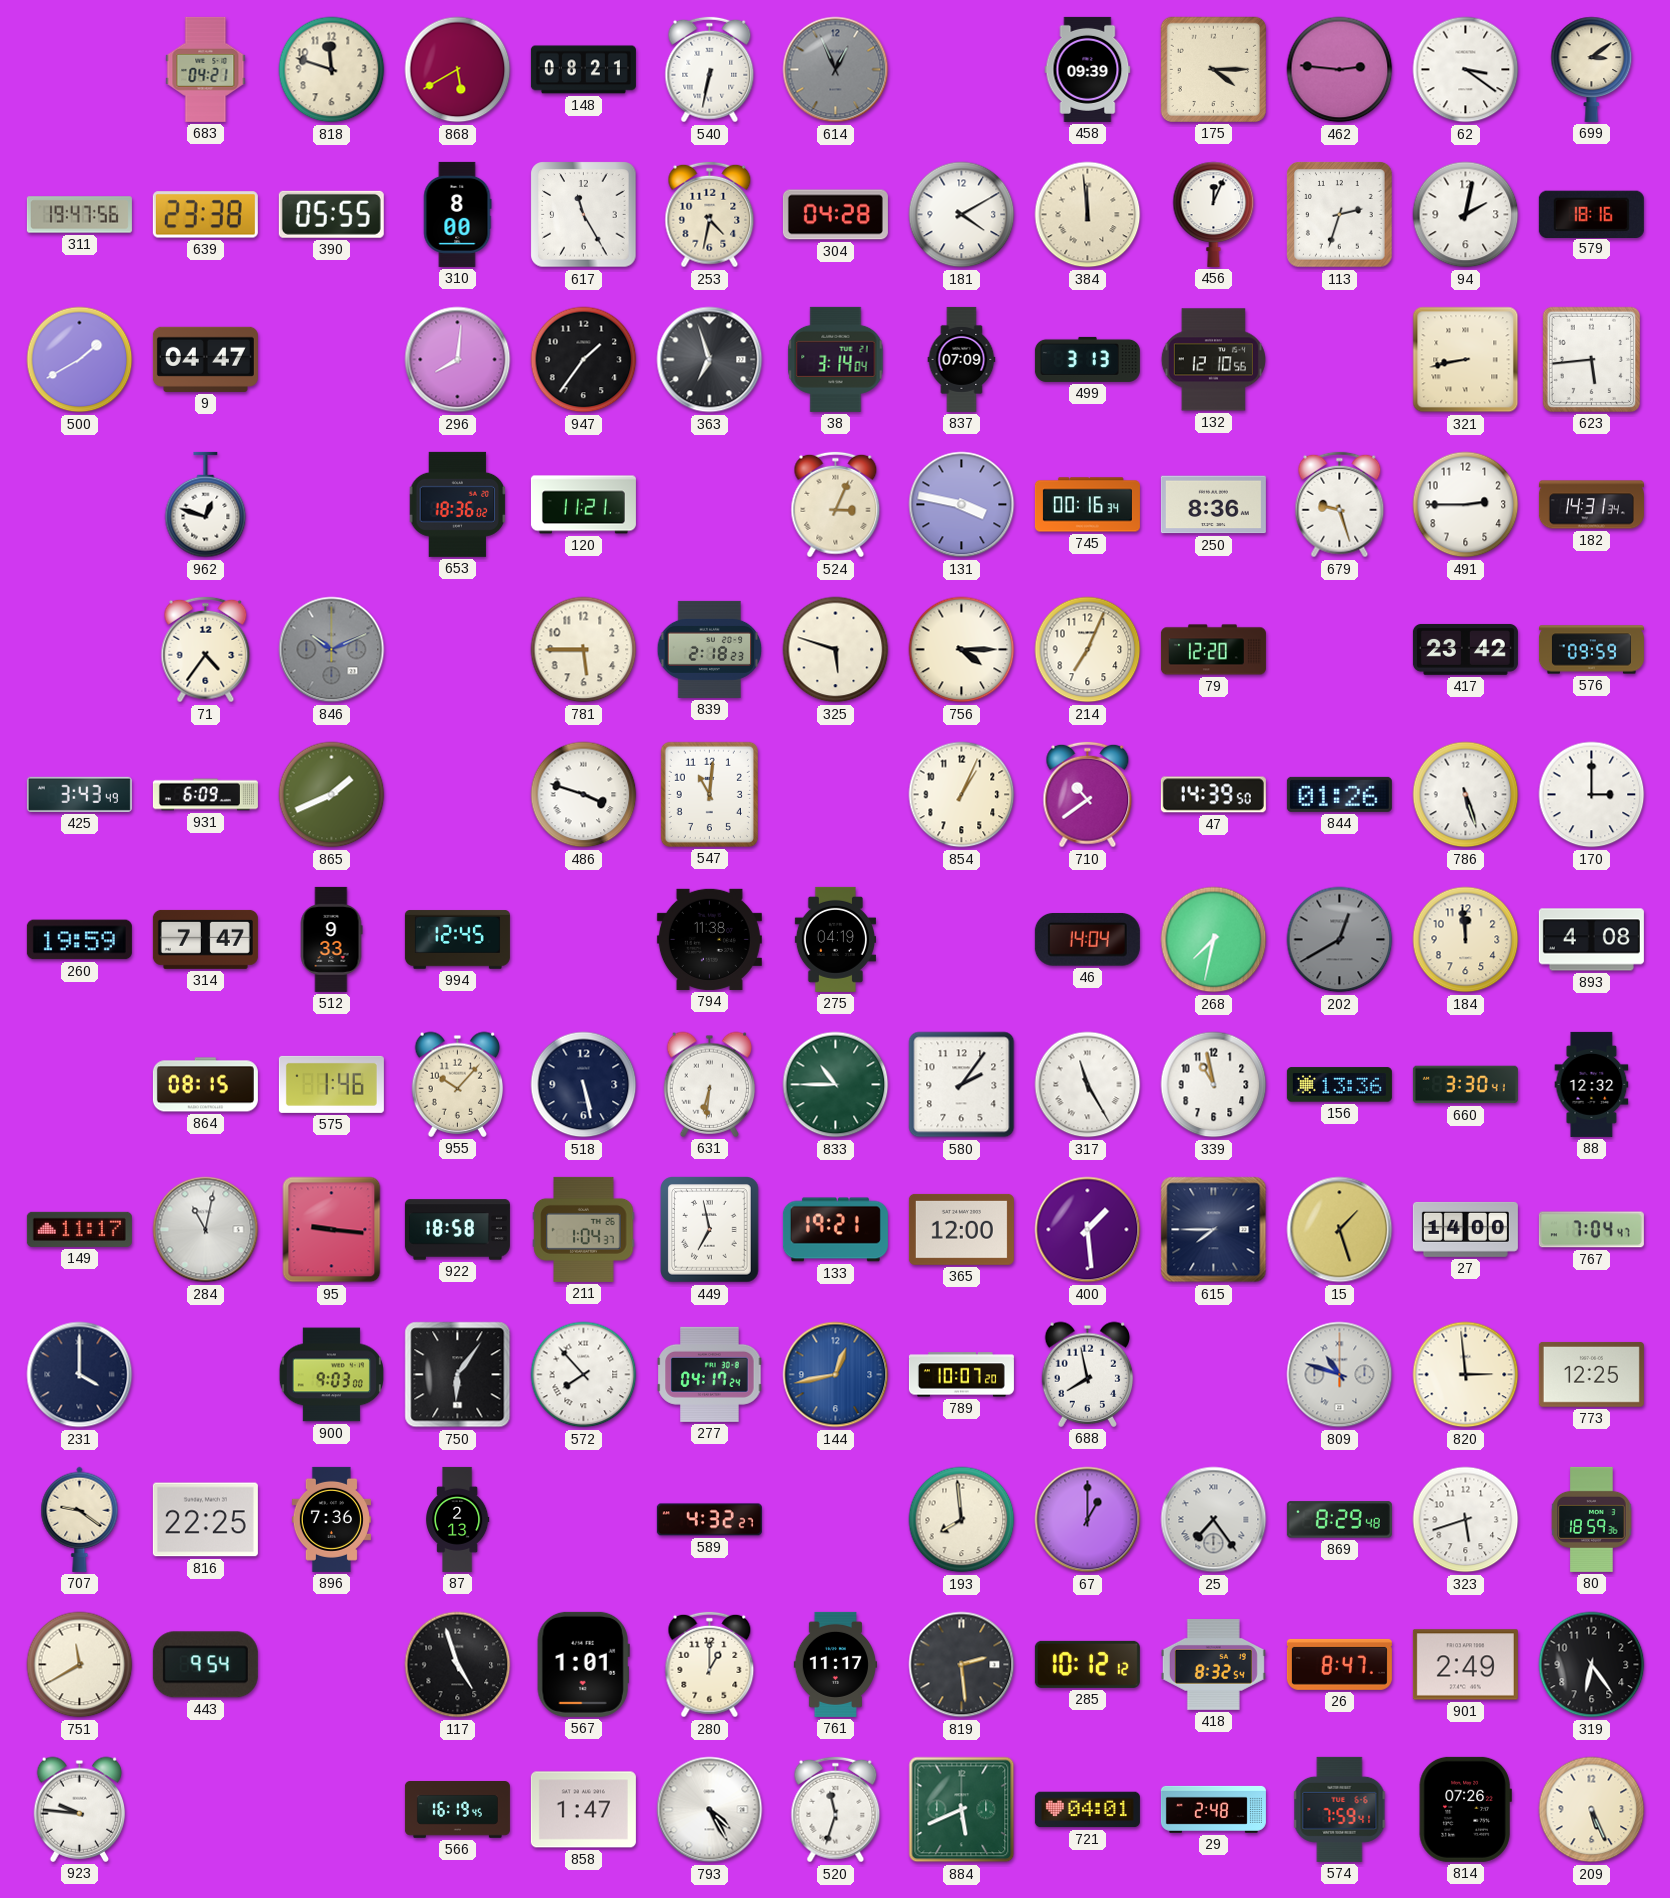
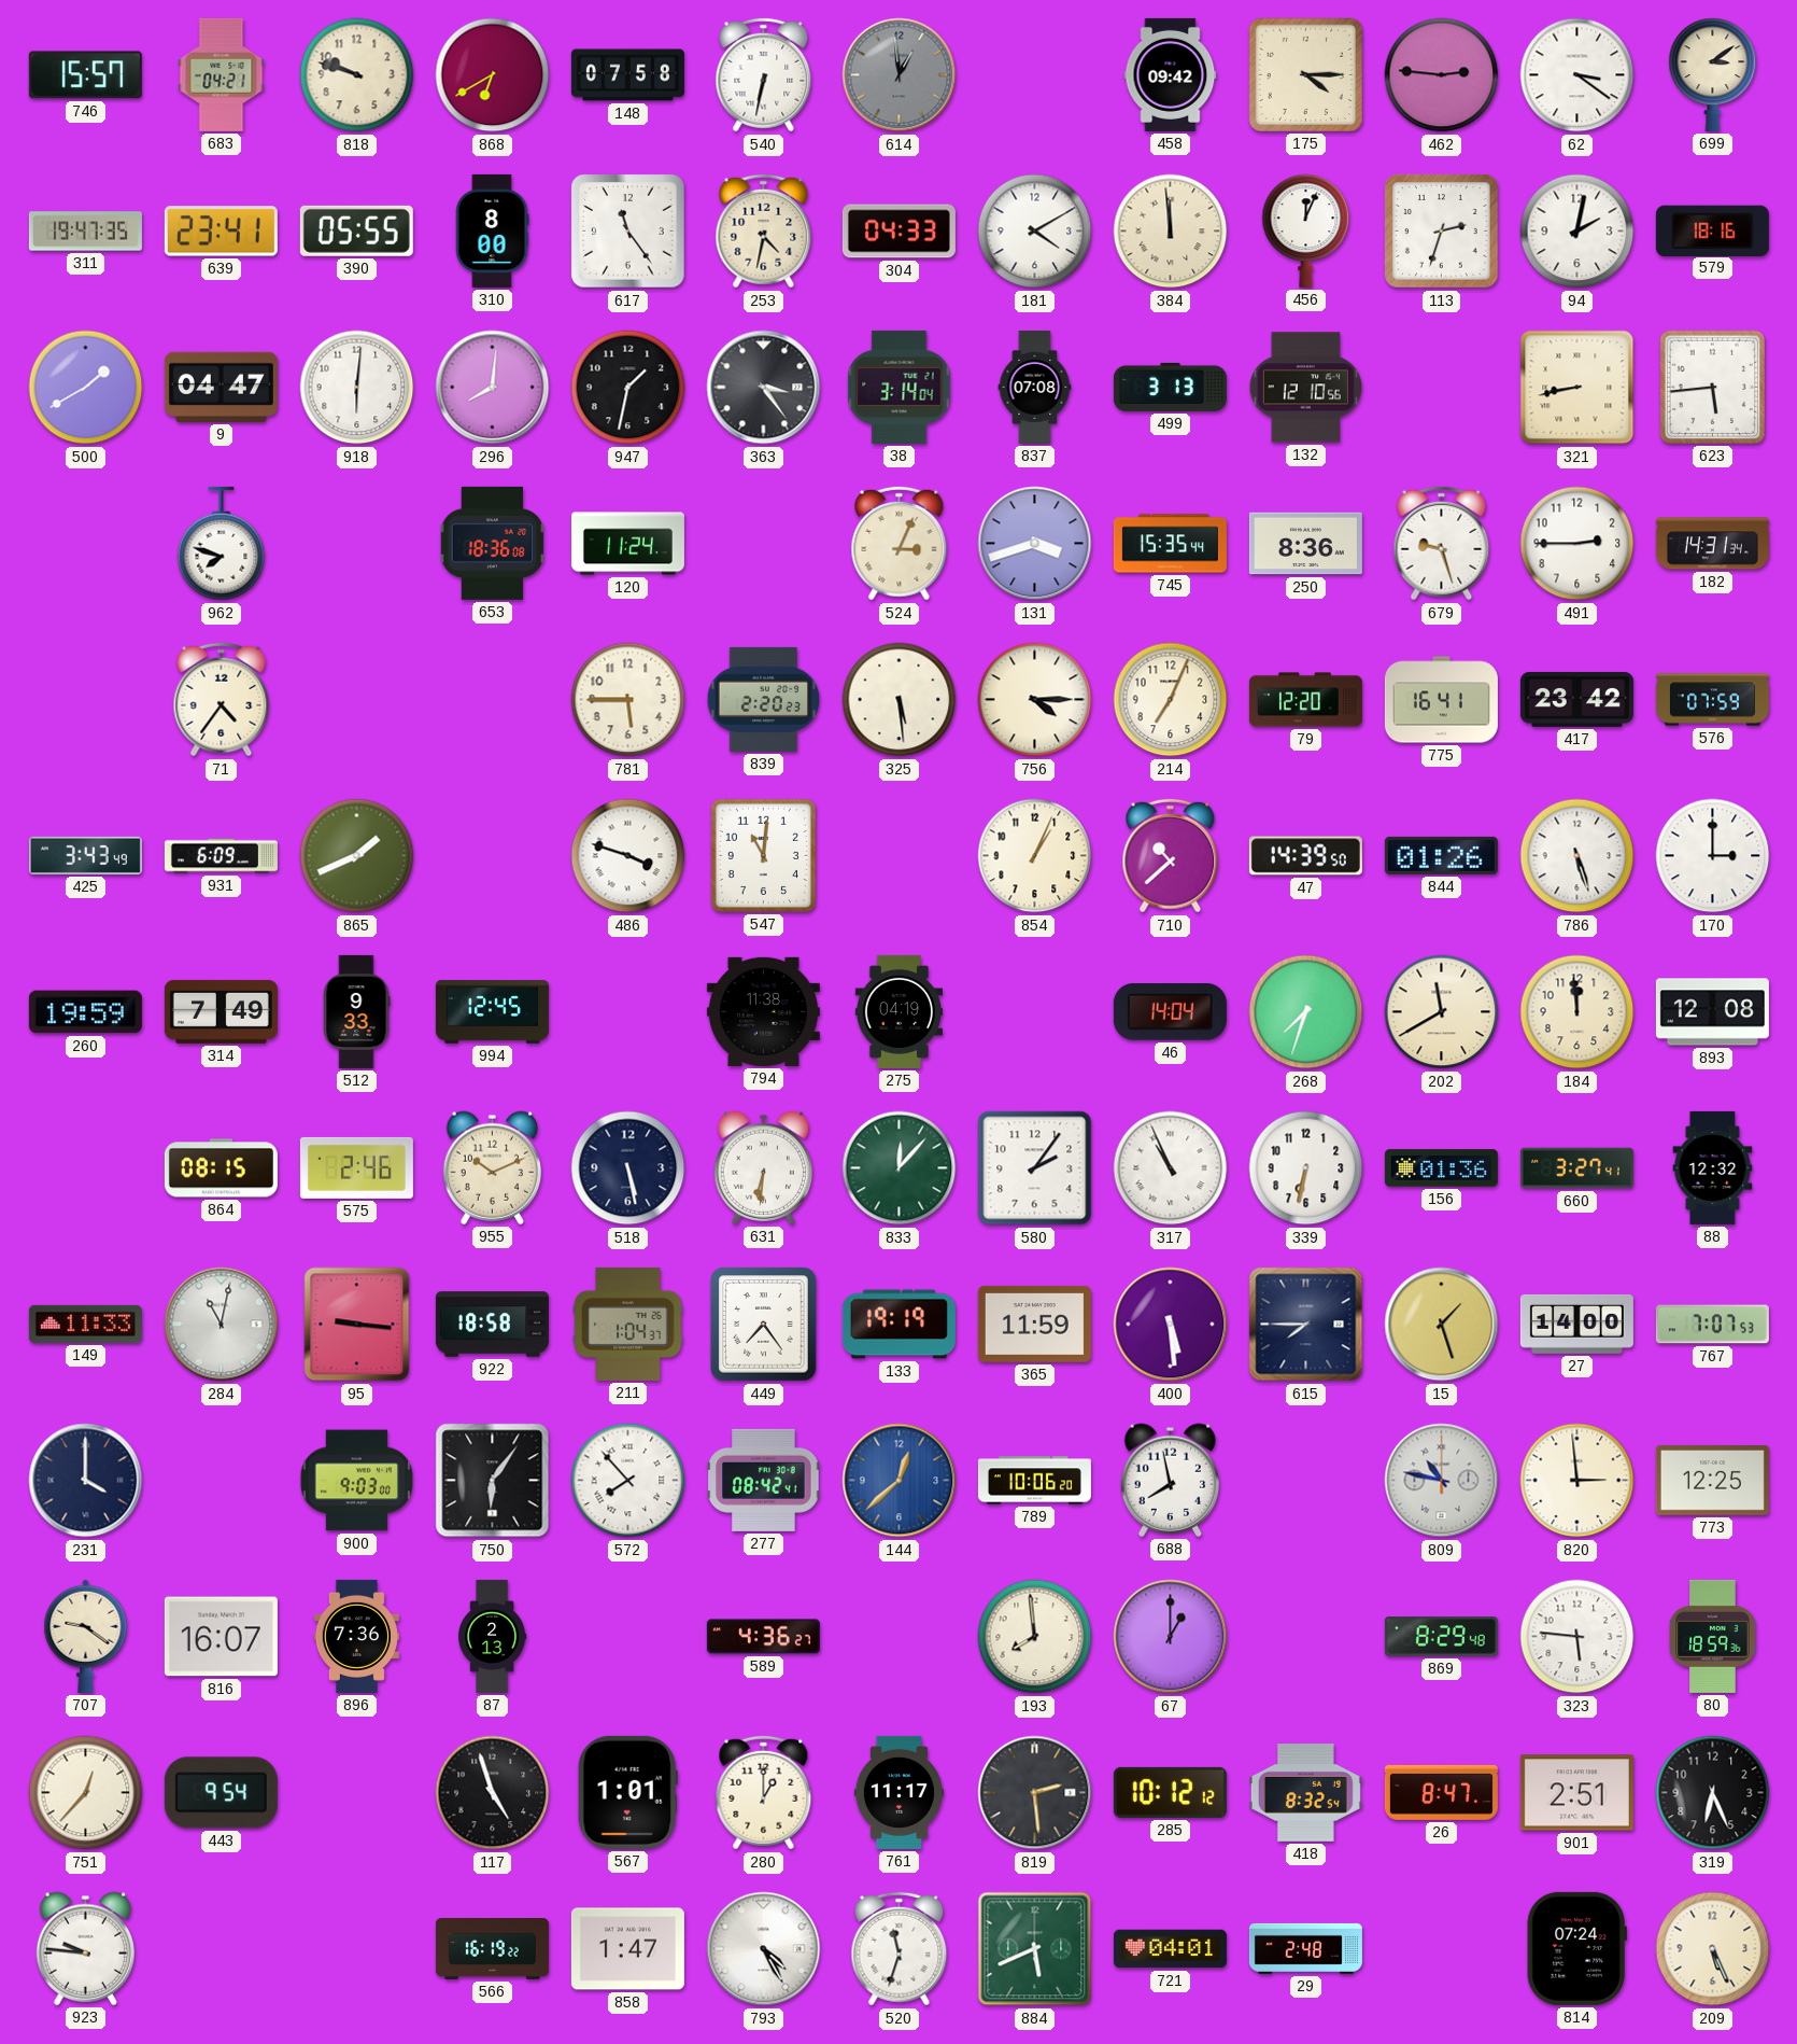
746: none -> 15:57
818: 11:48 -> 9:48
868: 5:40 -> 6:40
148: 08:21 -> 07:58
614: 12:56 -> 12:59
458: 09:39 -> 09:42
311: 19:47:56 -> 19:47:35
639: 23:38 -> 23:41
617: 11:25 -> 11:24
304: 04:28 -> 04:33
918: none -> 6:01
947: 1:36 -> 1:32
363: 6:57 -> 3:24
837: 07:09 -> 07:08
962: 12:48 -> 7:48
653: 18:36:02 -> 18:36:08
120: 11:21 -> 11:24
131: 3:47 -> 3:42
745: 00:16 -> 15:35
846: 10:11 -> none
839: 2:18 -> 2:20
325: 5:48 -> 5:29
775: none -> 16:41
576: 09:59 -> 07:59
710: 10:39 -> 10:38
314: 7:47 -> 7:49
268: 7:32 -> 7:33
202: 12:40 -> 11:40
202 dial: grey -> cream
893: 4:08 -> 12:08
575: 1:46 -> 2:46
955: 10:07 -> 10:11
833: 10:45 -> 12:07
317: 11:25 -> 10:56
339: 10:58 -> 6:32
156: 13:36 -> 01:36
660: 3:30 -> 3:27
149: 11:17 -> 11:33
449: 6:58 -> 7:24
133: 19:21 -> 19:19
365: 12:00 -> 11:59
400: 1:29 -> 5:29
767: 7:04 -> 7:07
277: 04:17 -> 08:42
144: 12:43 -> 12:38
789: 10:07 -> 10:06
809: 10:48 -> 10:47
816: 22:25 -> 16:07
589: 4:32 -> 4:36
25: 7:24 -> none
323: 5:42 -> 5:46
751: 11:40 -> 12:37
901: 2:49 -> 2:51
319: 6:24 -> 6:26
566: 16:19:45 -> 16:19:22
574: 7:59 -> none
814: 07:26 -> 07:24
